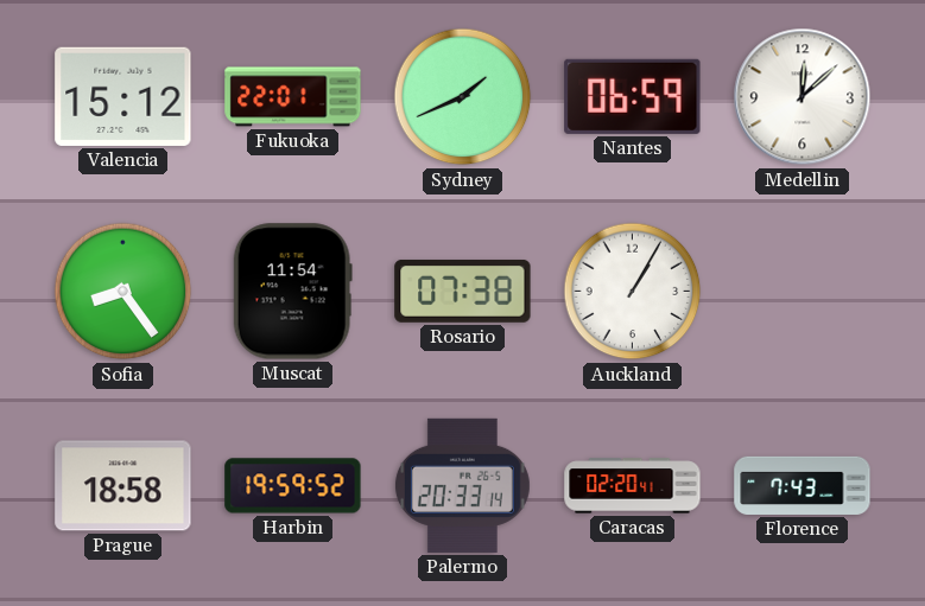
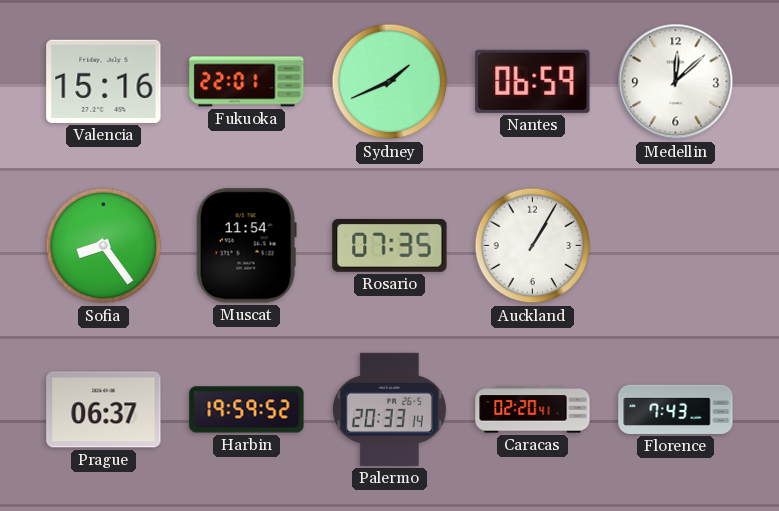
Valencia: 15:12 -> 15:16
Rosario: 07:38 -> 07:35
Prague: 18:58 -> 06:37
